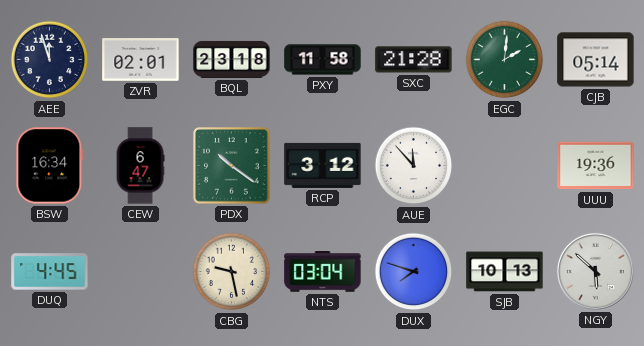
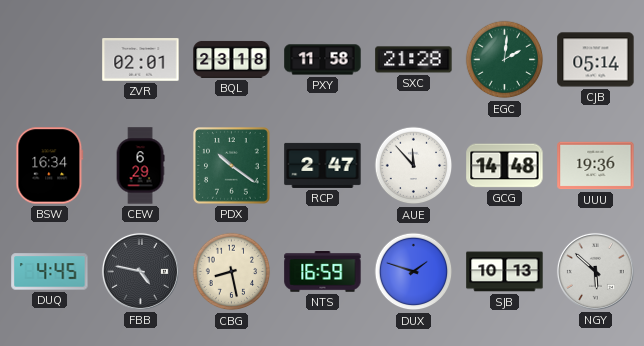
AEE: 11:57 -> none
CEW: 6:47 -> 6:29
RCP: 3:12 -> 2:47
GCG: none -> 14:48
FBB: none -> 4:47
CBG: 9:28 -> 8:28
NTS: 03:04 -> 16:59
DUX: 7:48 -> 1:48
